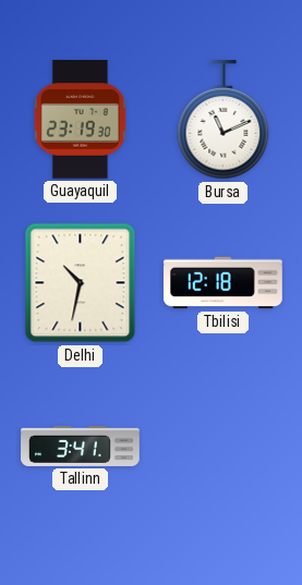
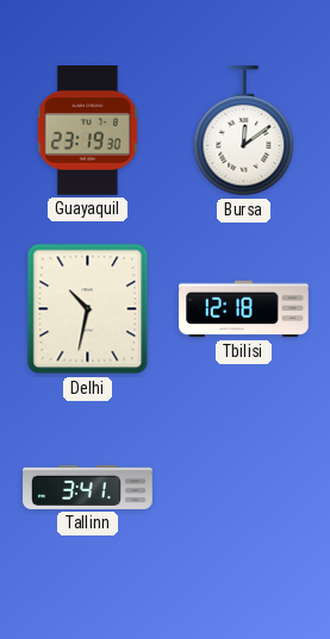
Bursa: 11:11 -> 12:09
